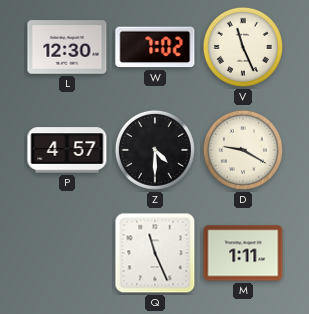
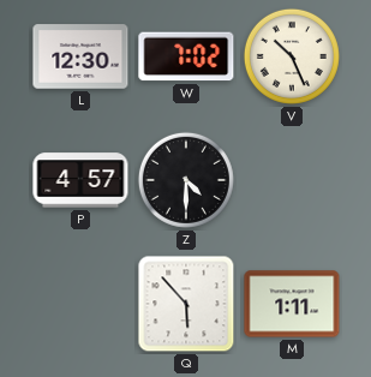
V: 11:26 -> 10:26
D: 9:20 -> none
Q: 11:26 -> 5:53
